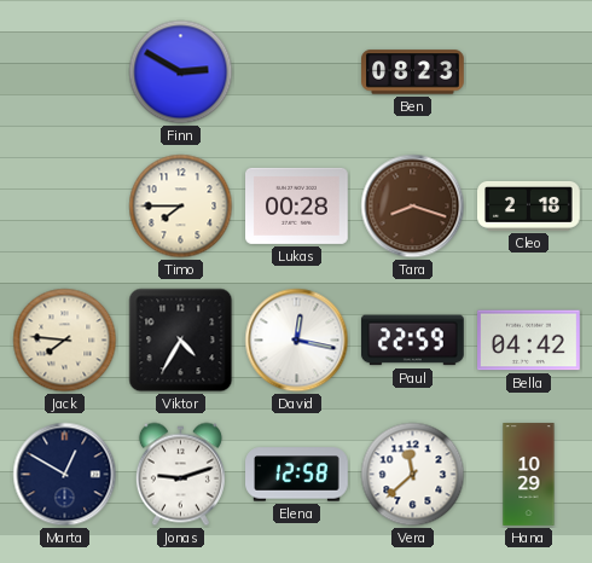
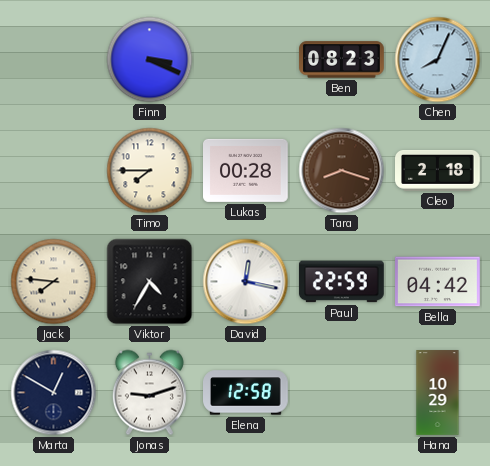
Finn: 2:50 -> 3:19
Chen: none -> 8:04
Vera: 11:38 -> none
